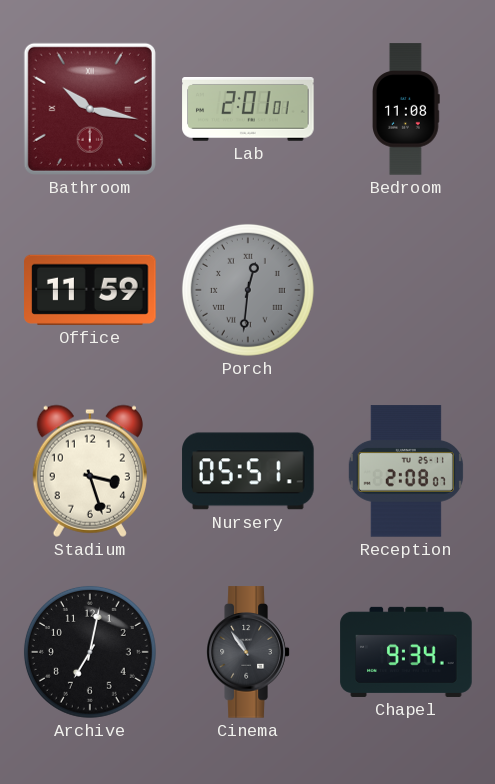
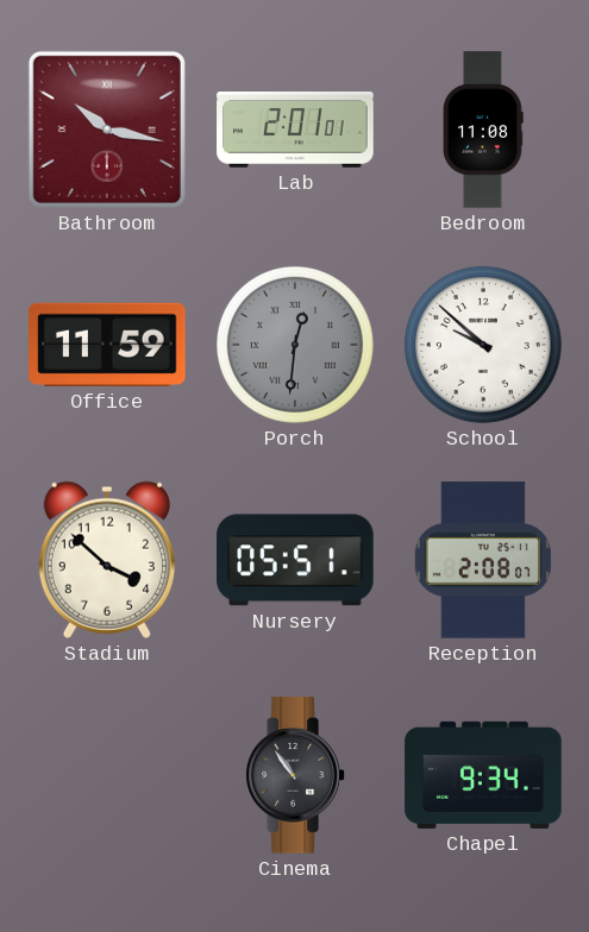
School: none -> 9:52
Stadium: 3:27 -> 3:52
Archive: 7:02 -> none
